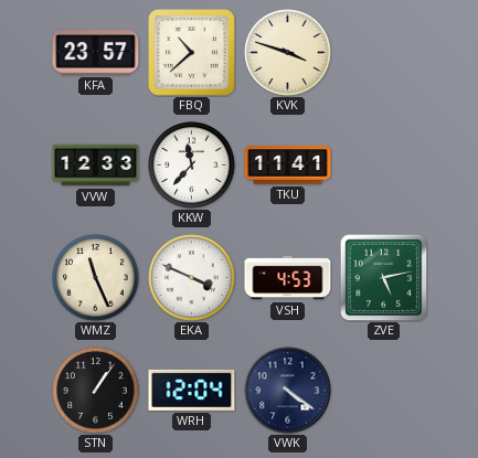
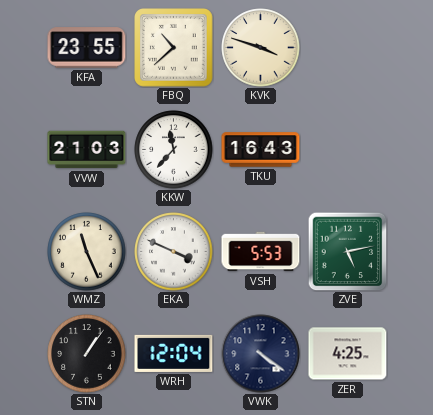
KFA: 23:57 -> 23:55
VVW: 12:33 -> 21:03
TKU: 11:41 -> 16:43
VSH: 4:53 -> 5:53
ZER: none -> 4:25
